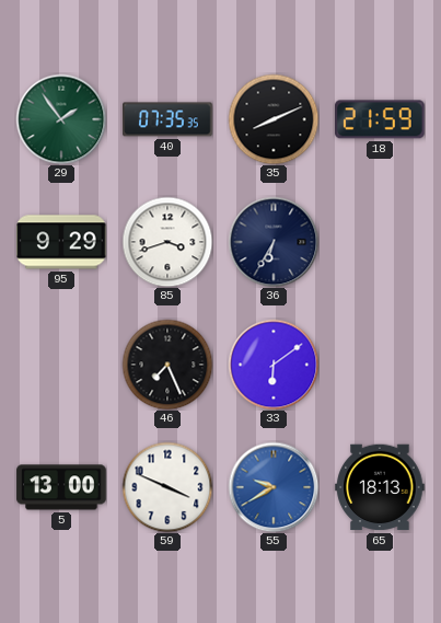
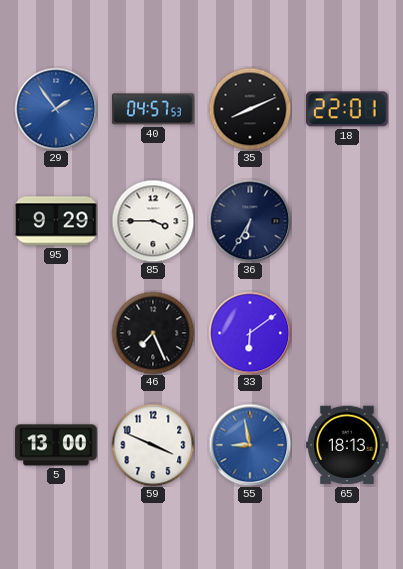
29 dial: green -> blue
40: 07:35 -> 04:57
18: 21:59 -> 22:01
85: 3:42 -> 3:45
55: 9:40 -> 8:58
